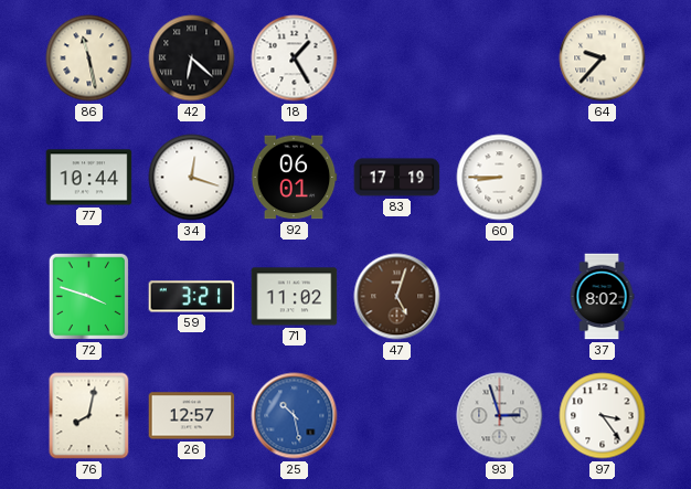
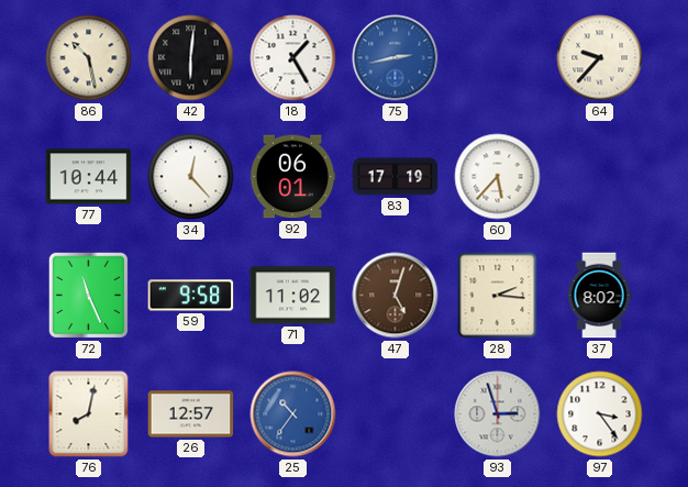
86: 11:28 -> 10:28
42: 6:22 -> 6:01
75: none -> 2:43
34: 12:18 -> 12:23
60: 8:45 -> 5:37
72: 3:48 -> 11:26
59: 3:21 -> 9:58
28: none -> 2:16
25: 10:28 -> 10:36
